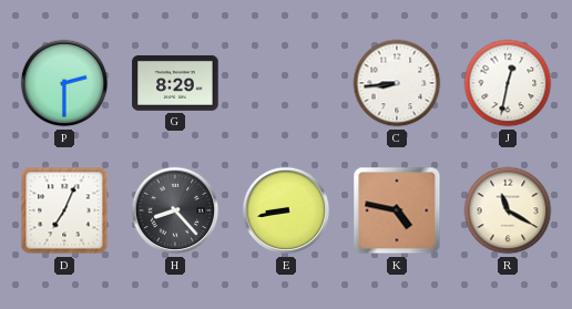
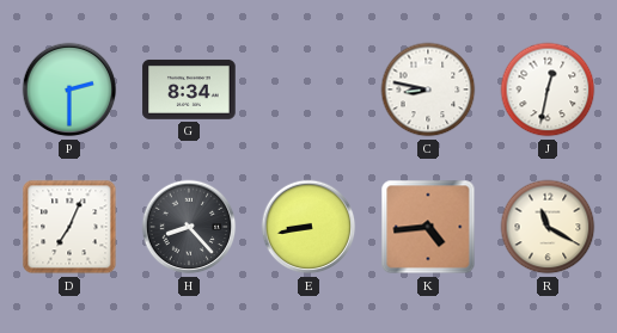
G: 8:29 -> 8:34
C: 8:44 -> 8:47
K: 4:47 -> 4:44
